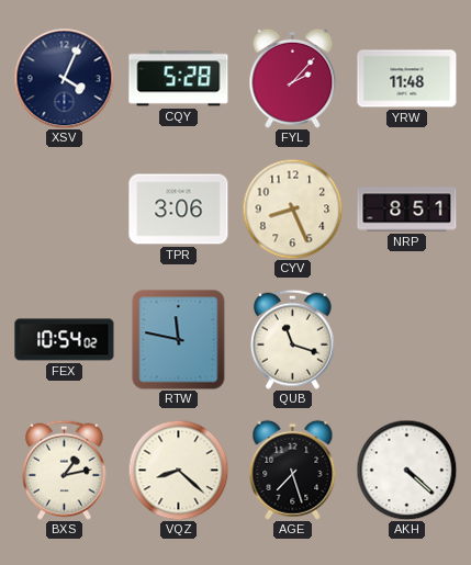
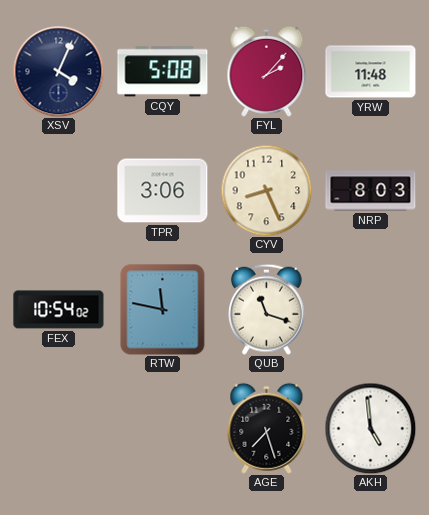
CQY: 5:28 -> 5:08
NRP: 8:51 -> 8:03
BXS: 1:13 -> none
VQZ: 8:22 -> none
AKH: 4:22 -> 4:59
